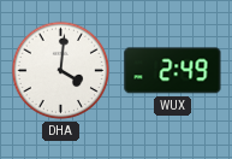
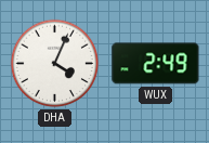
DHA: 4:01 -> 4:04
